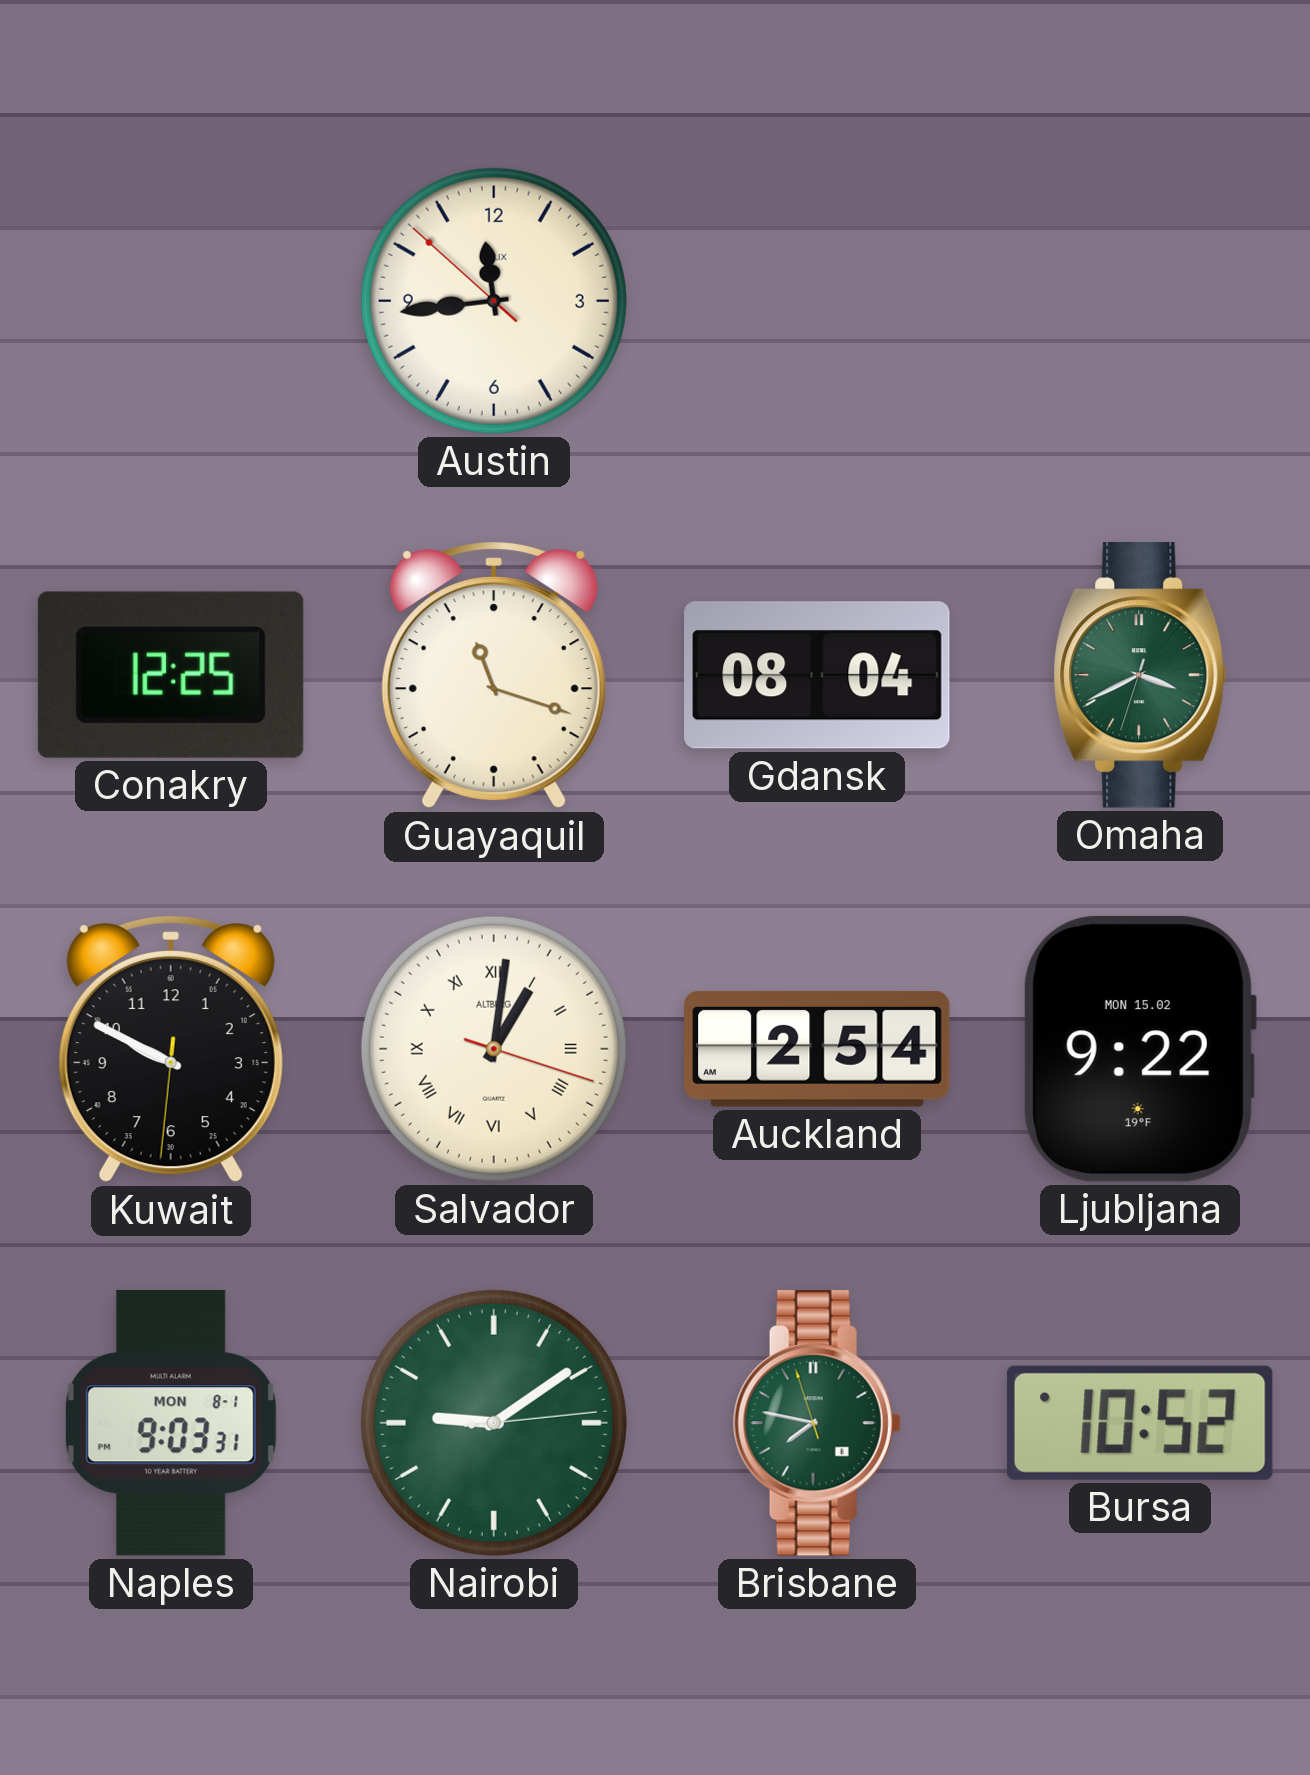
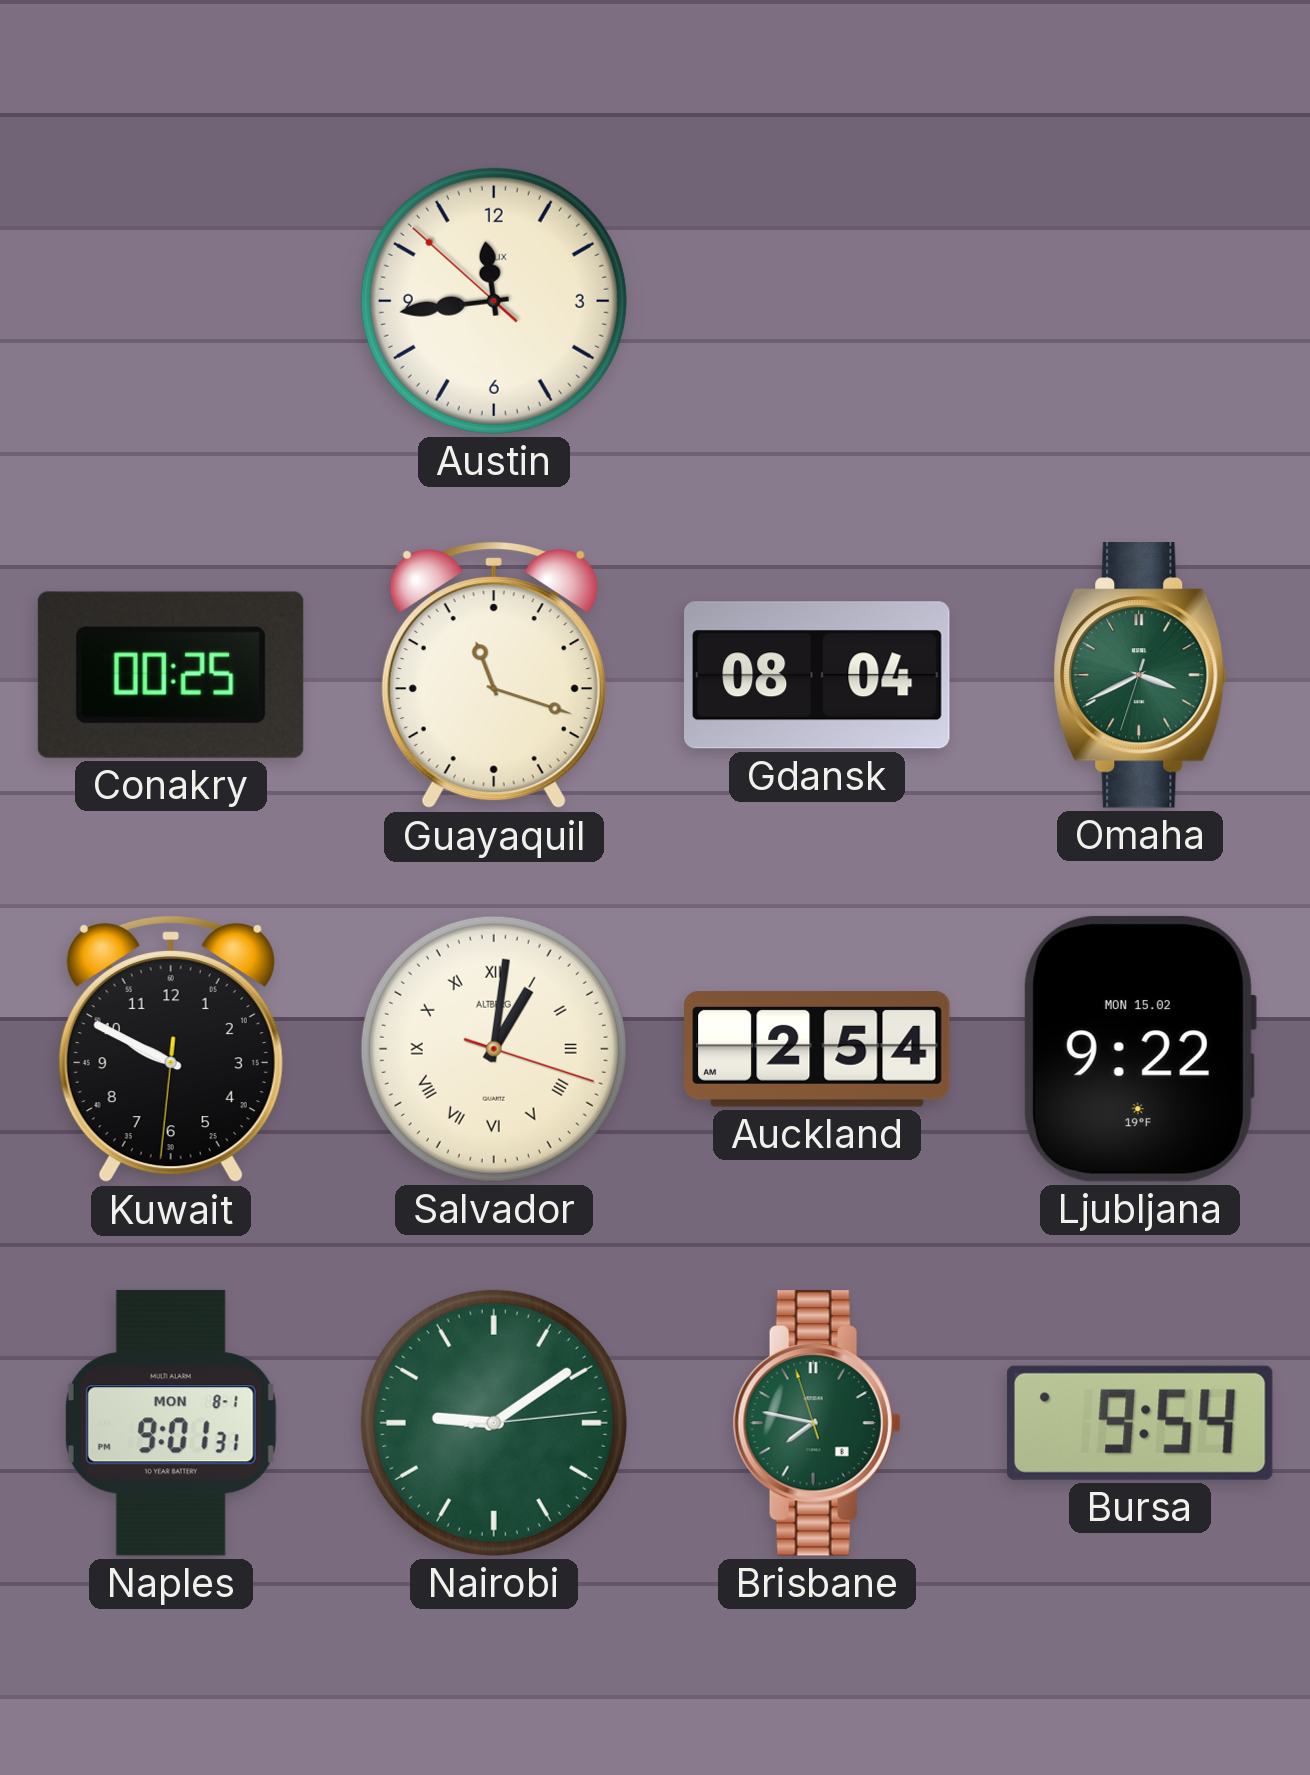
Conakry: 12:25 -> 00:25
Naples: 9:03 -> 9:01
Bursa: 10:52 -> 9:54
